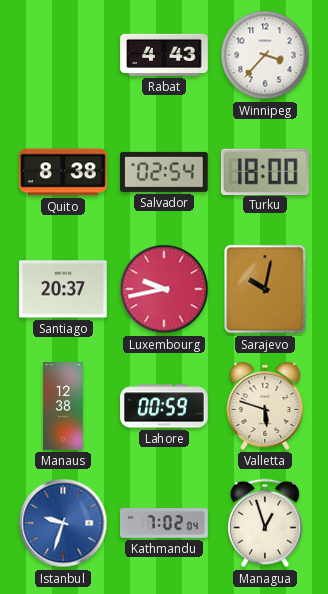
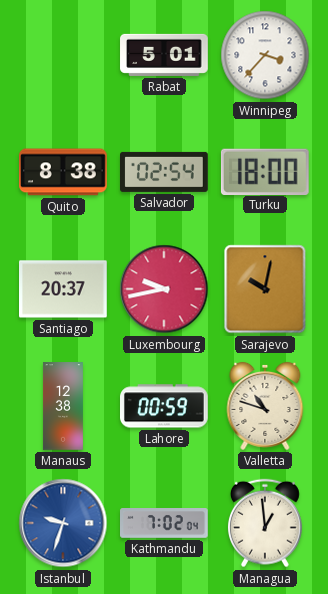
Rabat: 4:43 -> 5:01
Valletta: 5:48 -> 10:48
Managua: 12:57 -> 12:59
